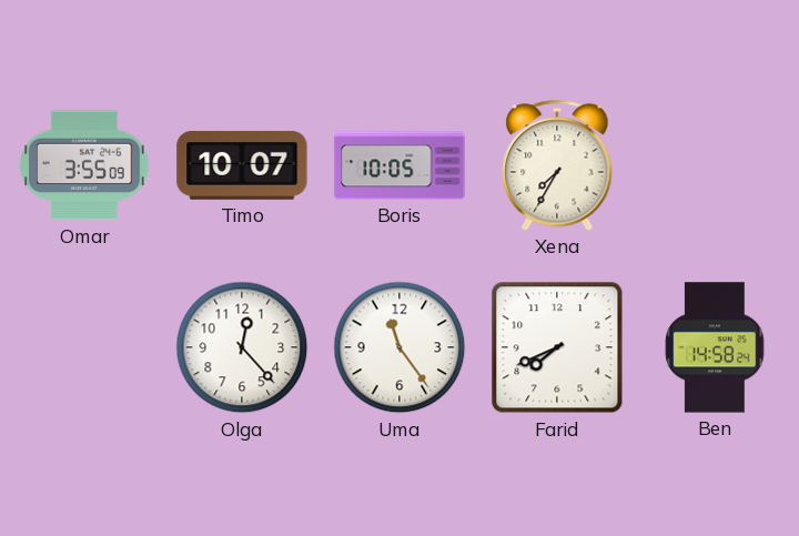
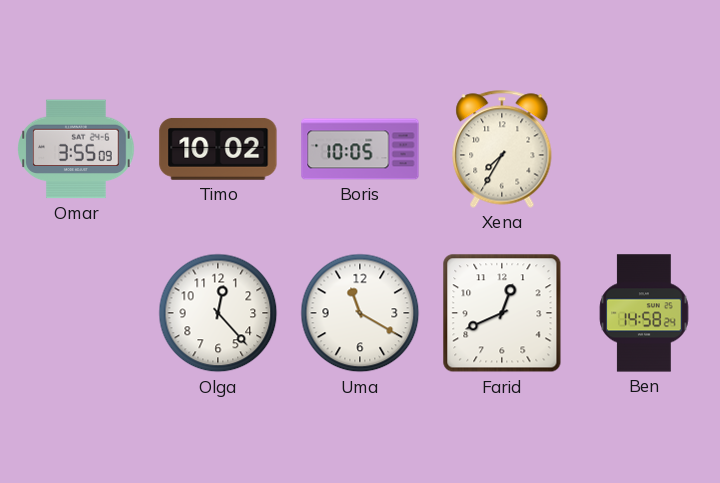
Timo: 10:07 -> 10:02
Uma: 11:24 -> 11:20
Farid: 7:41 -> 12:41
